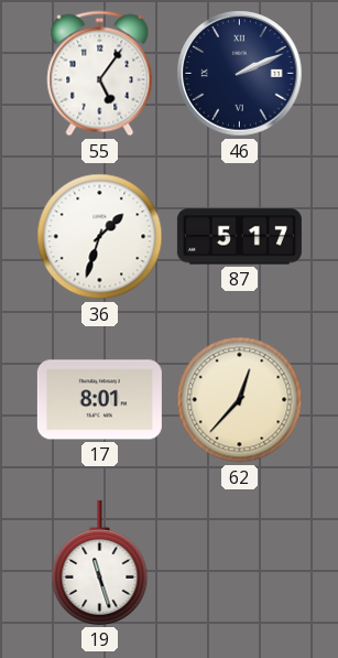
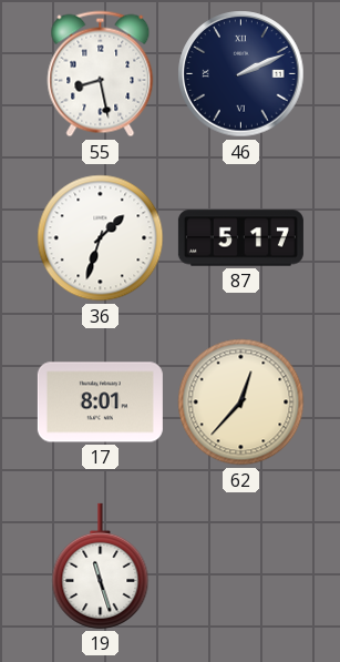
55: 5:06 -> 8:28
